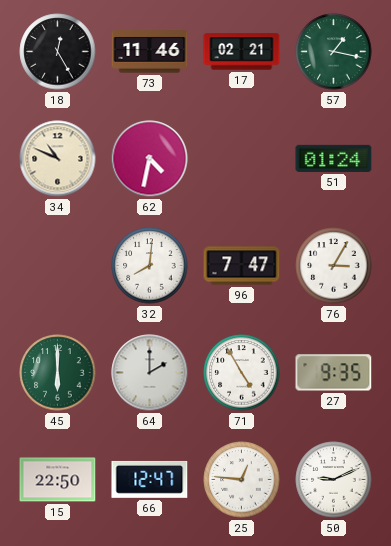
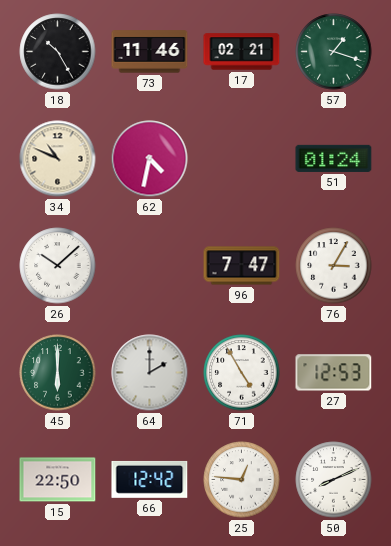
18: 12:25 -> 10:25
57: 1:17 -> 1:18
26: none -> 10:08
32: 8:01 -> none
27: 9:35 -> 12:53
66: 12:47 -> 12:42
50: 9:11 -> 8:11
